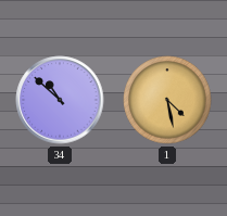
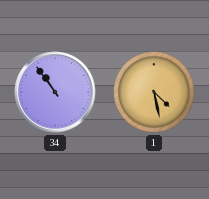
34: 10:52 -> 10:54
